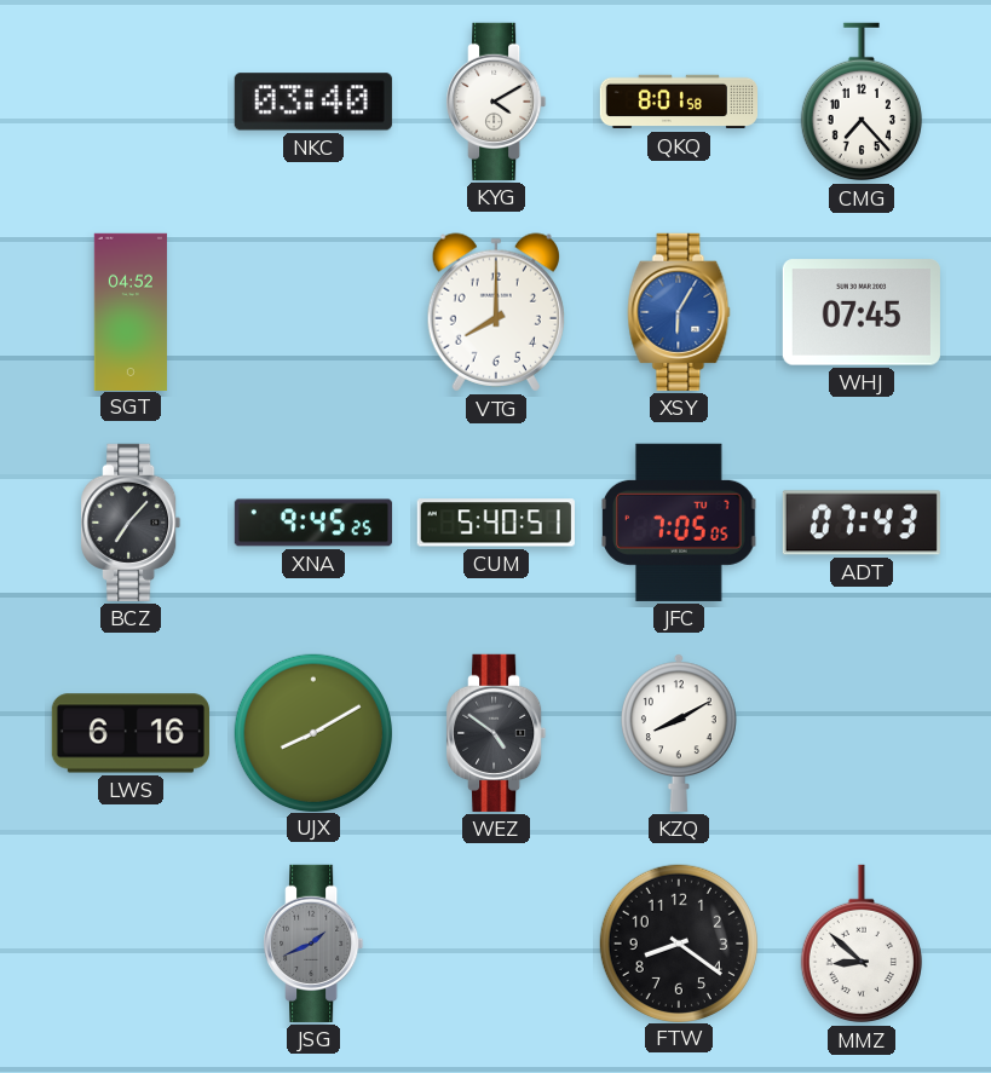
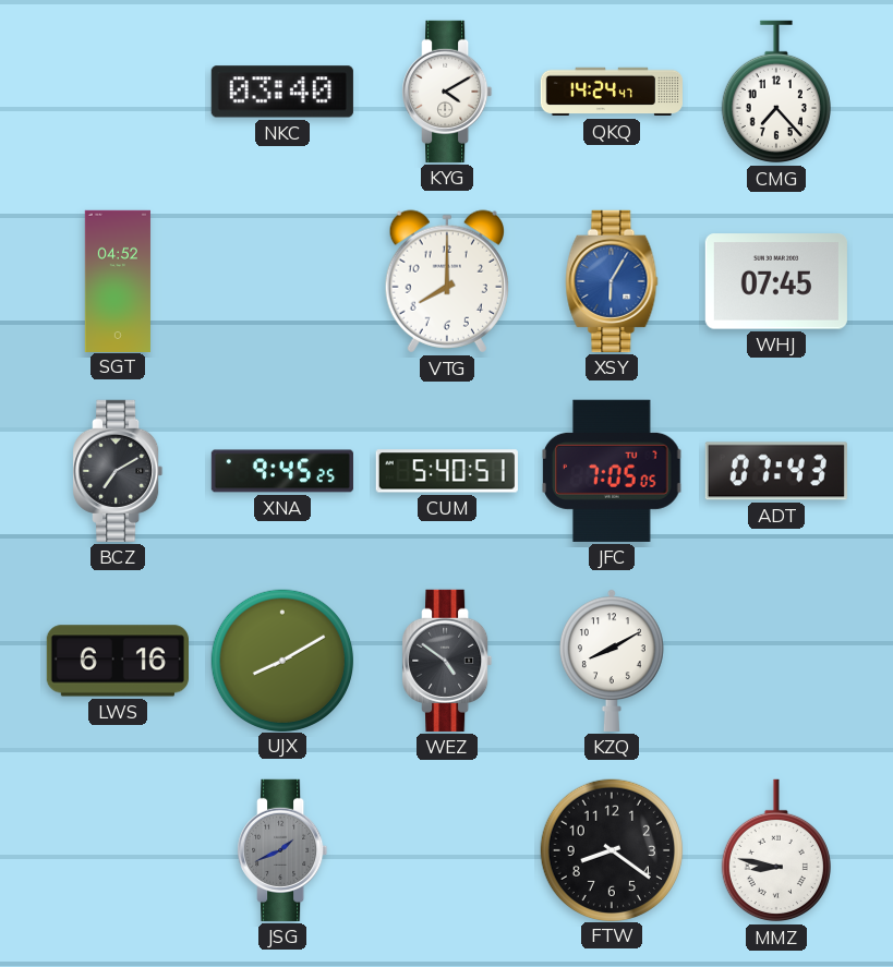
QKQ: 8:01 -> 14:24
BCZ: 7:07 -> 7:10
MMZ: 8:52 -> 8:47
